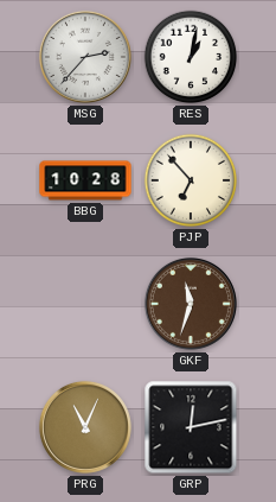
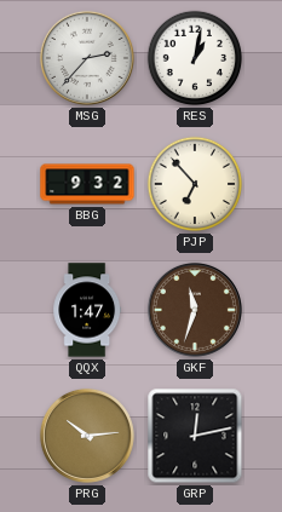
BBG: 10:28 -> 9:32
QQX: none -> 1:47
PRG: 11:04 -> 10:14
